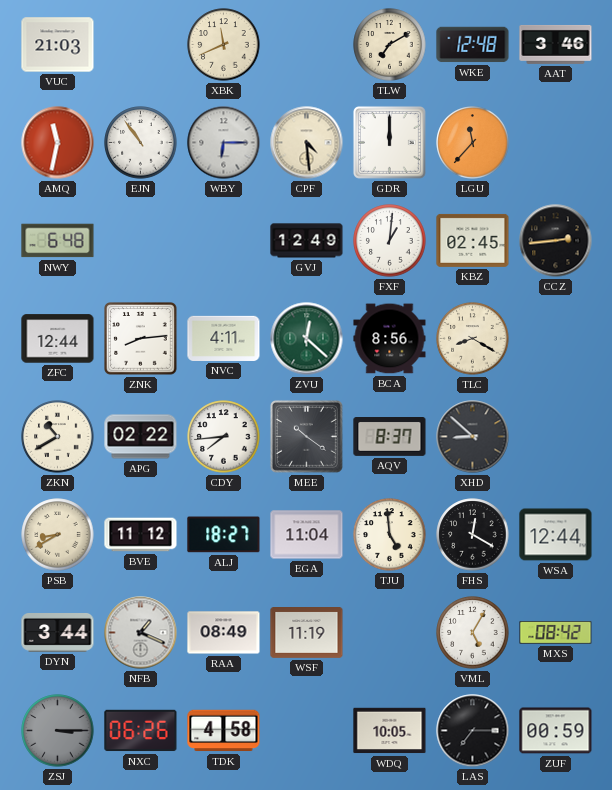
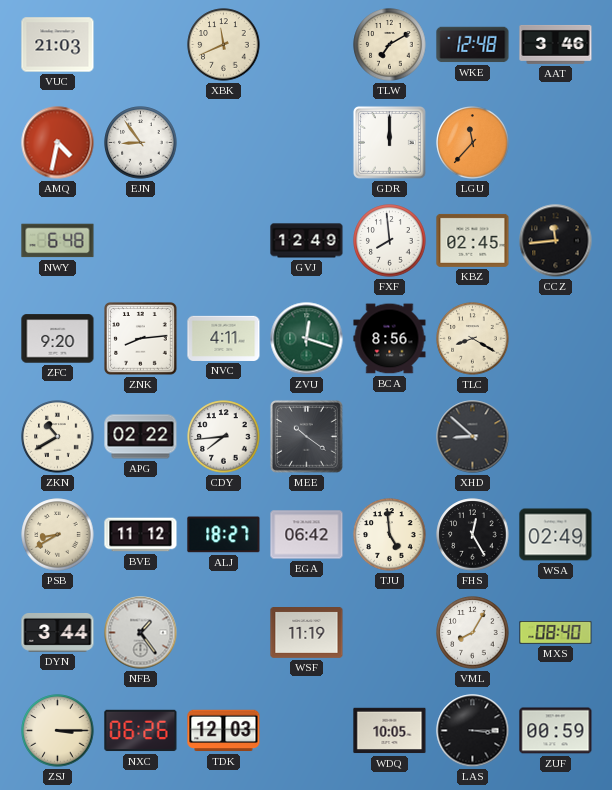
AMQ: 11:32 -> 4:32
EJN: 10:54 -> 8:54
WBY: 6:15 -> none
CPF: 4:29 -> none
FXF: 1:01 -> 7:59
CCZ: 2:44 -> 11:44
ZFC: 12:44 -> 9:20
ZVU: 12:22 -> 12:18
AQV: 8:37 -> none
EGA: 11:04 -> 06:42
FHS: 12:20 -> 12:25
WSA: 12:44 -> 02:49
NFB: 1:19 -> 1:24
RAA: 08:49 -> none
VML: 5:05 -> 8:05
MXS: 08:42 -> 08:40
ZSJ dial: grey -> cream
TDK: 4:58 -> 12:03
LAS: 7:15 -> 3:15
